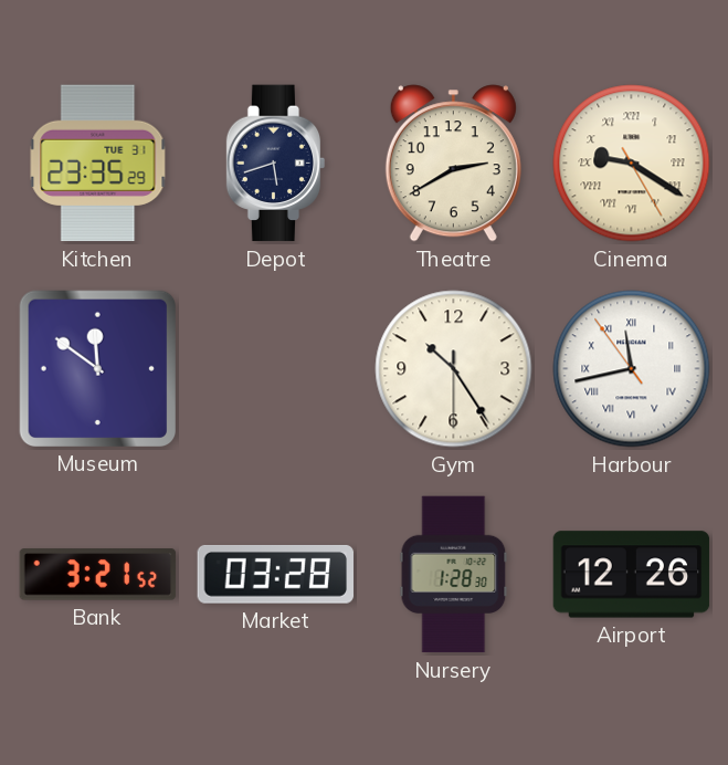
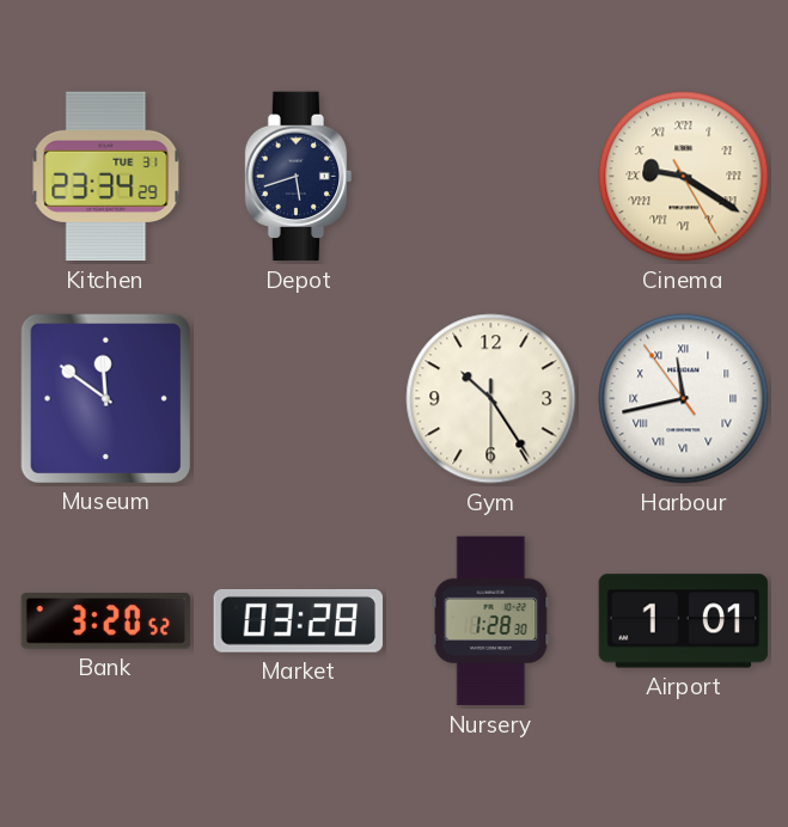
Kitchen: 23:35 -> 23:34
Theatre: 2:40 -> none
Bank: 3:21 -> 3:20
Airport: 12:26 -> 1:01
